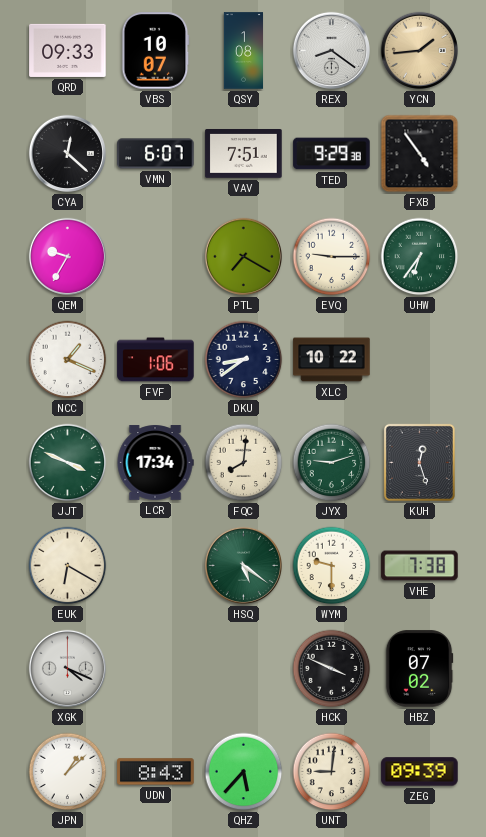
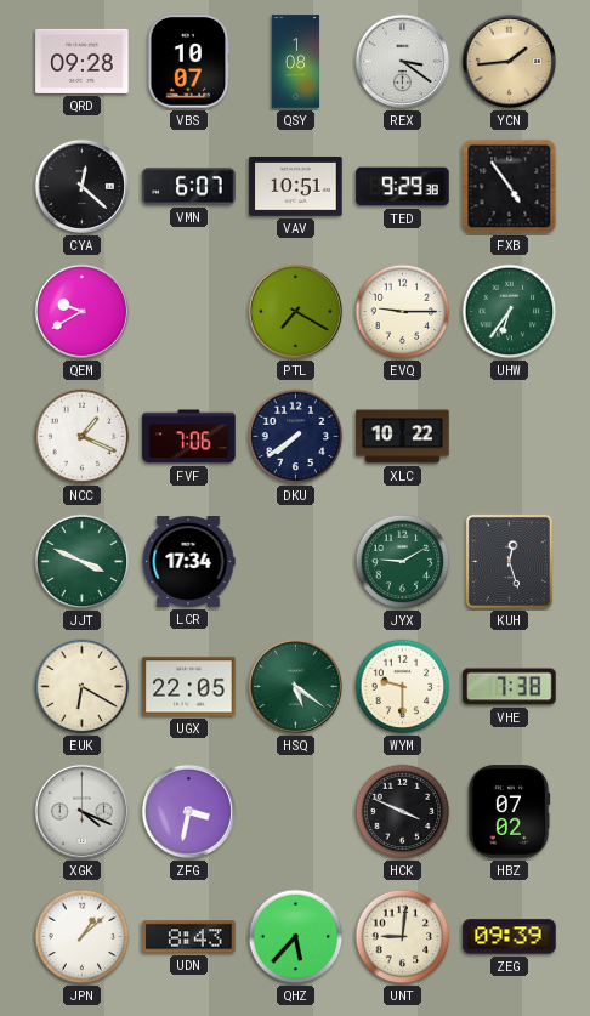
QRD: 09:33 -> 09:28
REX: 8:21 -> 3:21
VAV: 7:51 -> 10:51
QEM: 9:35 -> 9:40
FVF: 1:06 -> 7:06
DKU: 8:39 -> 7:39
FQC: 8:01 -> none
JYX: 9:12 -> 9:10
UGX: none -> 22:05
ZFG: none -> 3:32
